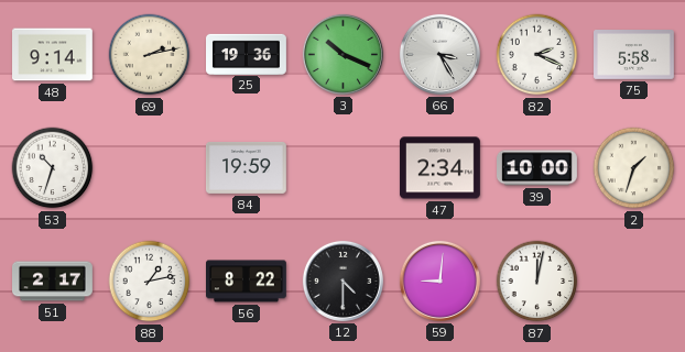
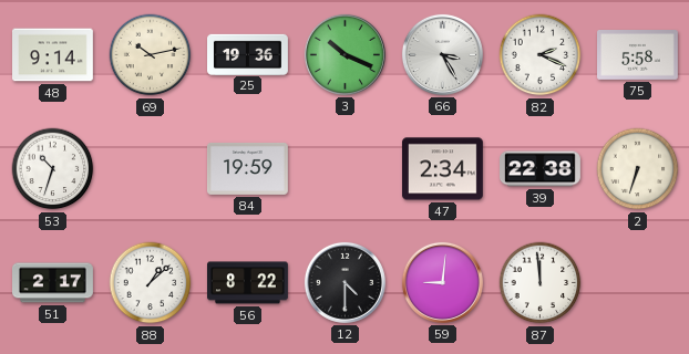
69: 2:13 -> 10:13
39: 10:00 -> 22:38
2: 1:33 -> 6:33
88: 1:13 -> 1:08
87: 12:02 -> 11:59
